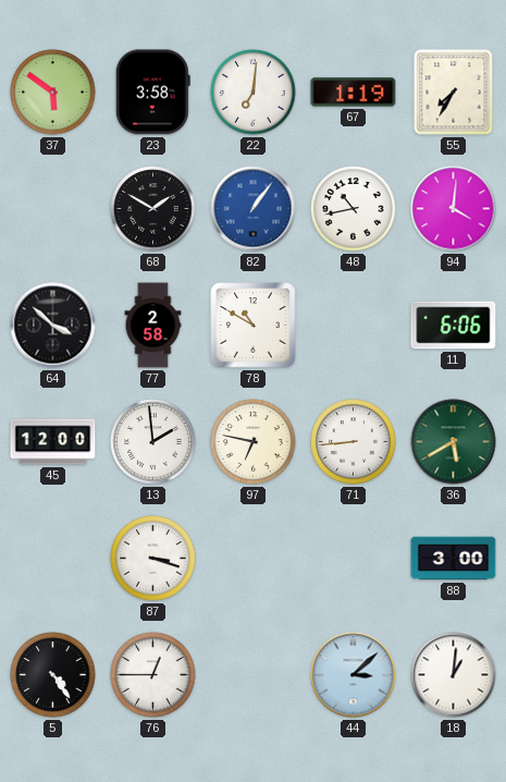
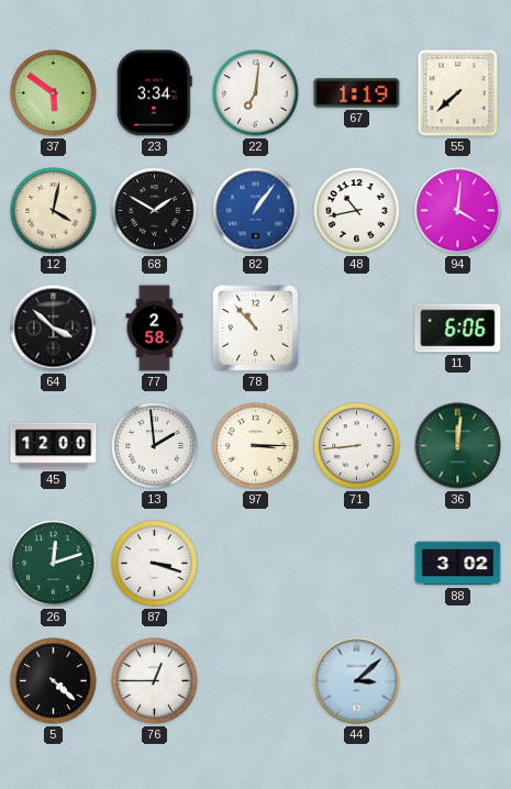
23: 3:58 -> 3:34
55: 7:35 -> 7:38
12: none -> 4:02
78: 10:50 -> 10:53
97: 6:47 -> 3:15
36: 5:40 -> 12:01
26: none -> 12:12
88: 3:00 -> 3:02
5: 4:24 -> 4:22
18: 1:01 -> none
